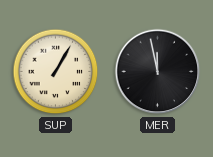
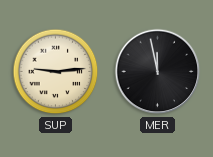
SUP: 1:05 -> 9:14
